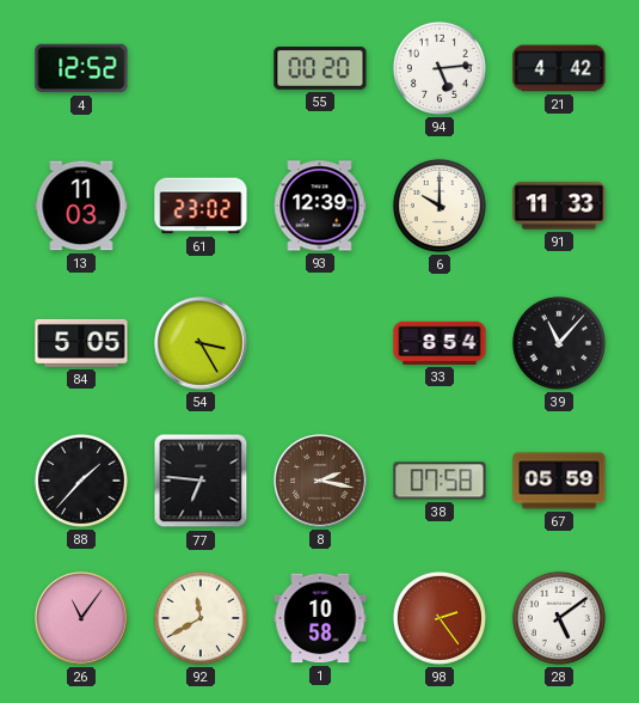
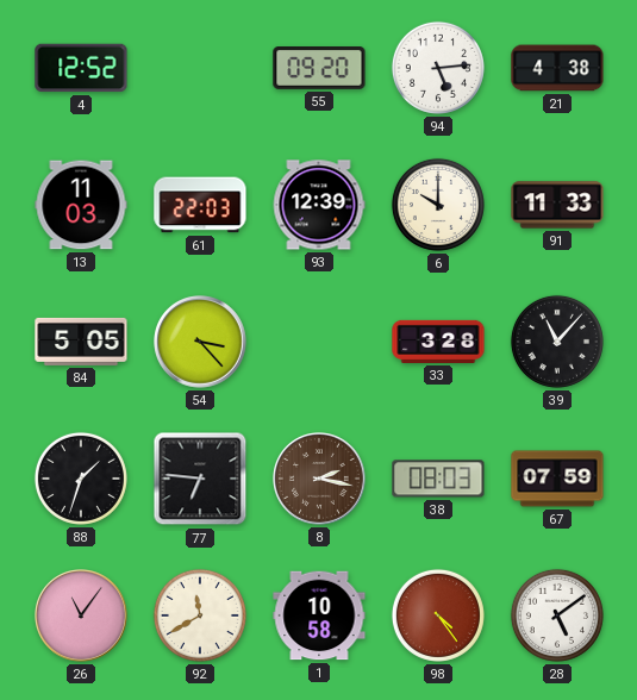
55: 00:20 -> 09:20
21: 4:42 -> 4:38
61: 23:02 -> 22:03
54: 3:25 -> 3:23
33: 8:54 -> 3:28
88: 1:37 -> 1:33
38: 07:58 -> 08:03
67: 05:59 -> 07:59
98: 2:24 -> 4:24
